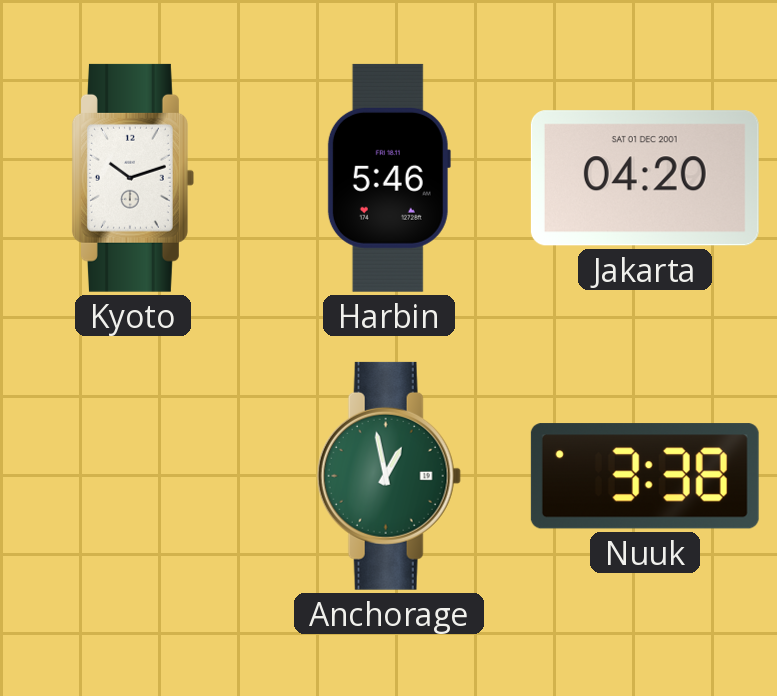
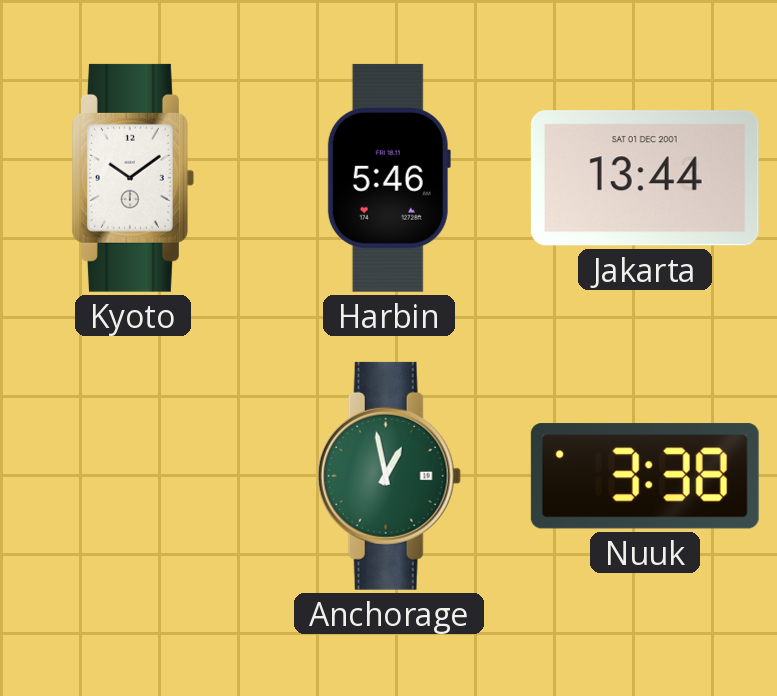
Kyoto: 10:12 -> 10:09
Jakarta: 04:20 -> 13:44
